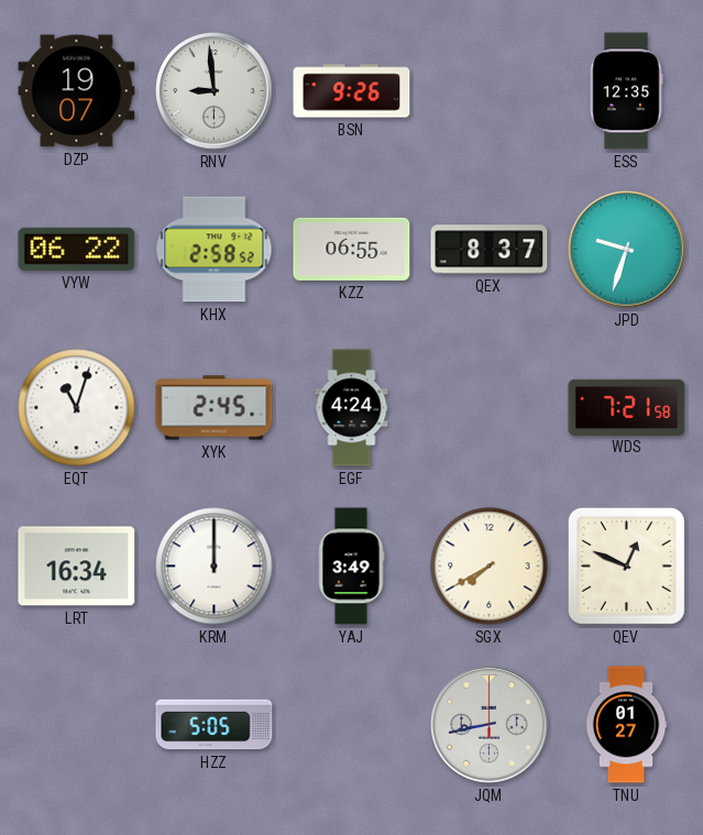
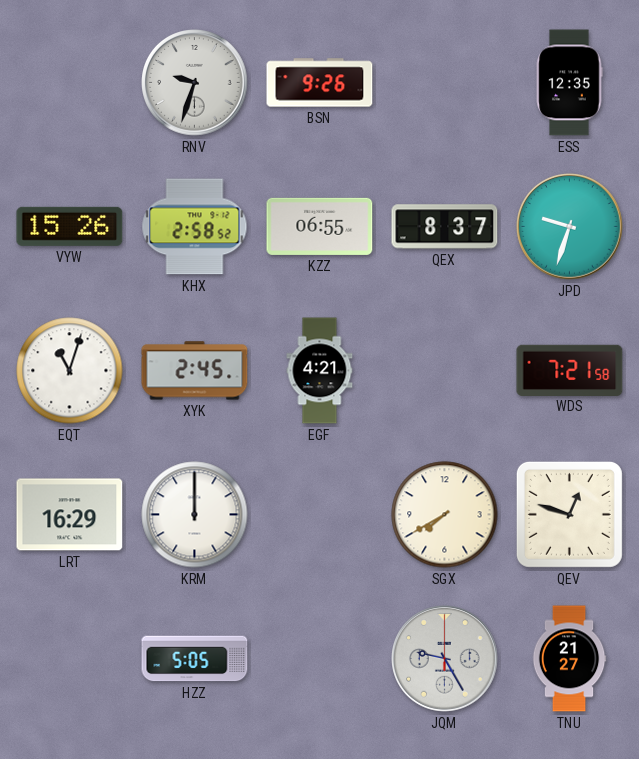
DZP: 19:07 -> none
RNV: 8:59 -> 9:33
VYW: 06:22 -> 15:26
EGF: 4:24 -> 4:21
LRT: 16:34 -> 16:29
YAJ: 3:49 -> none
QEV: 12:49 -> 12:48
JQM: 8:43 -> 9:25
TNU: 01:27 -> 21:27
